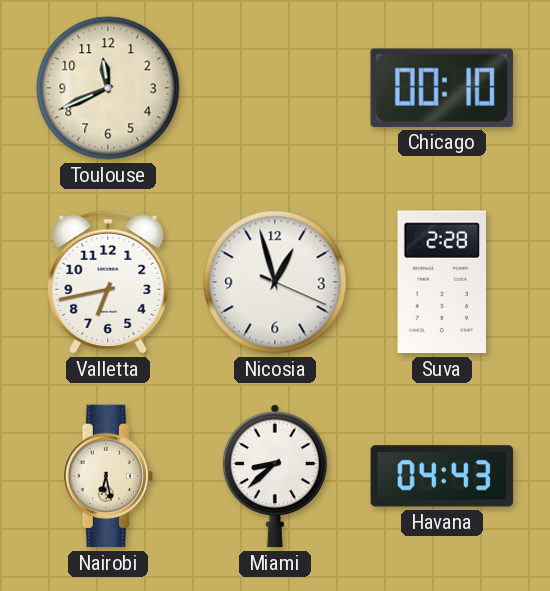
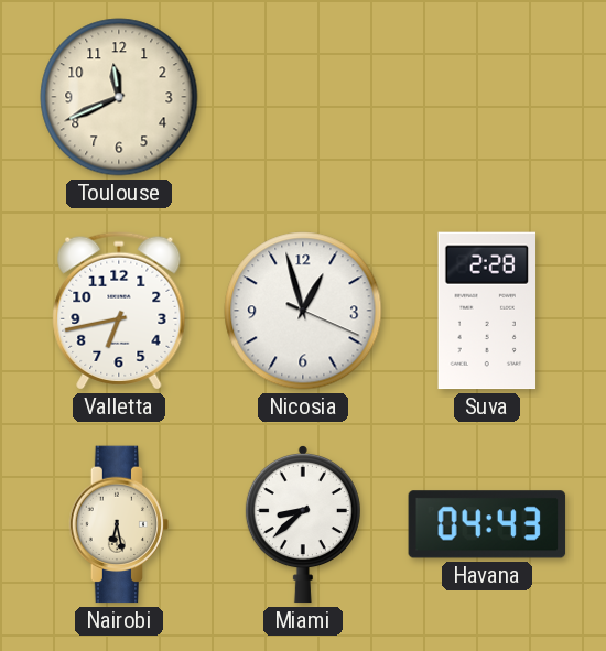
Chicago: 00:10 -> none
